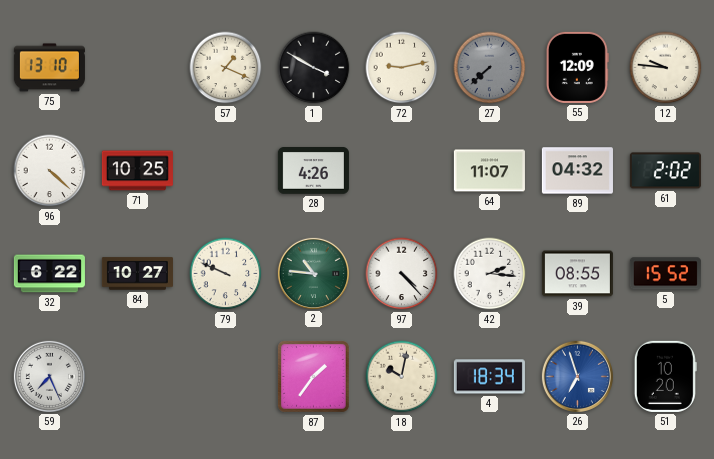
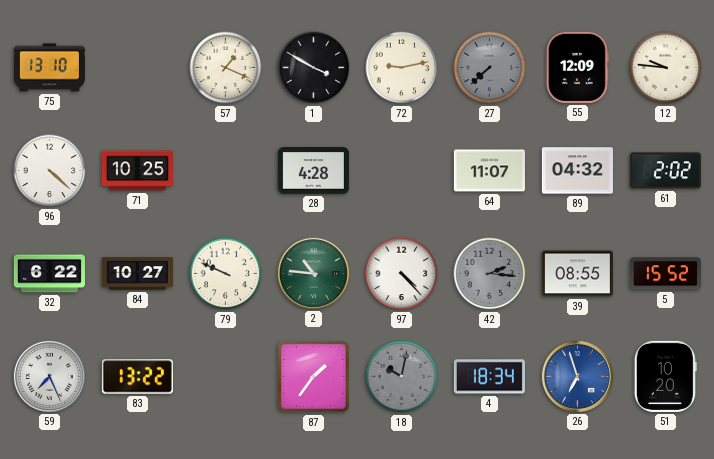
28: 4:26 -> 4:28
42 dial: white -> grey
83: none -> 13:22
18 dial: cream -> grey
